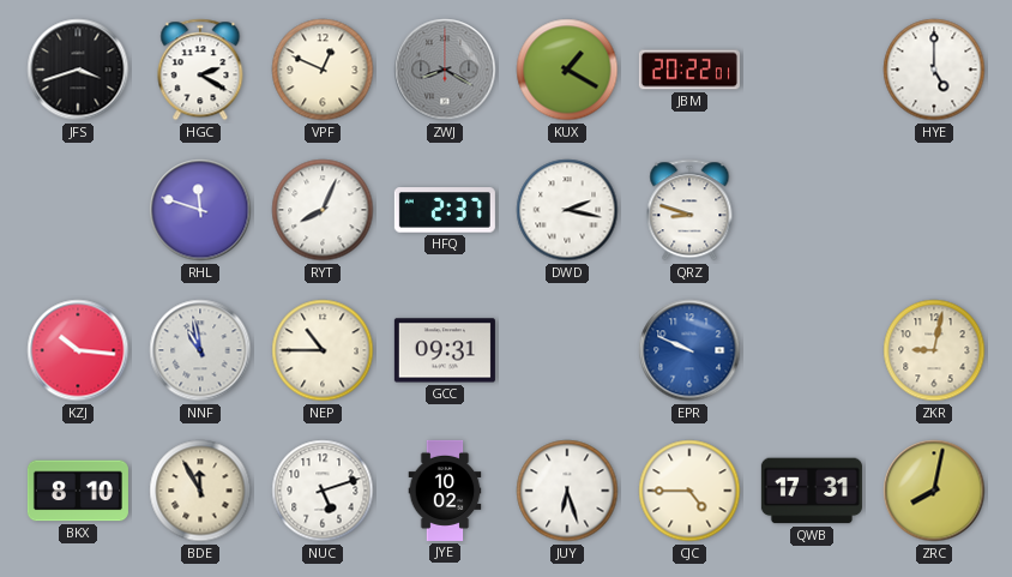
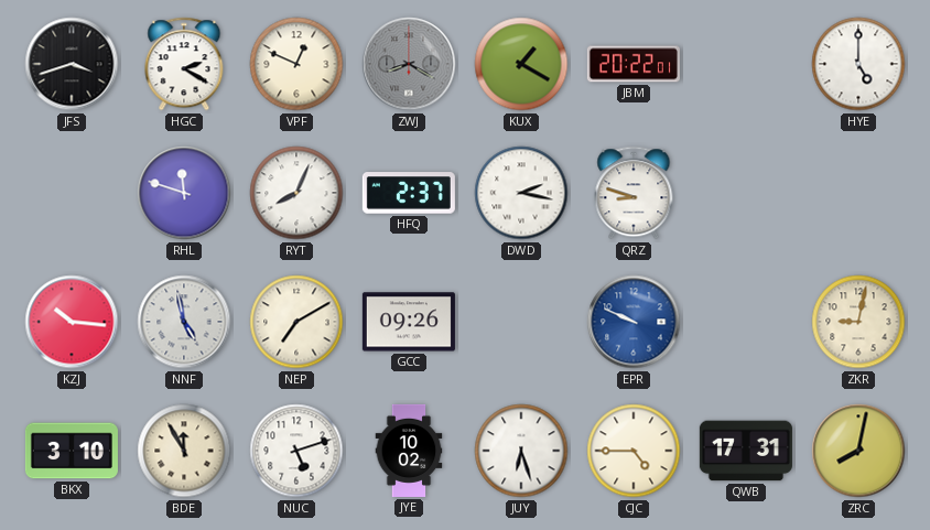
NNF: 10:58 -> 4:58
NEP: 10:45 -> 7:10
GCC: 09:31 -> 09:26
BKX: 8:10 -> 3:10
